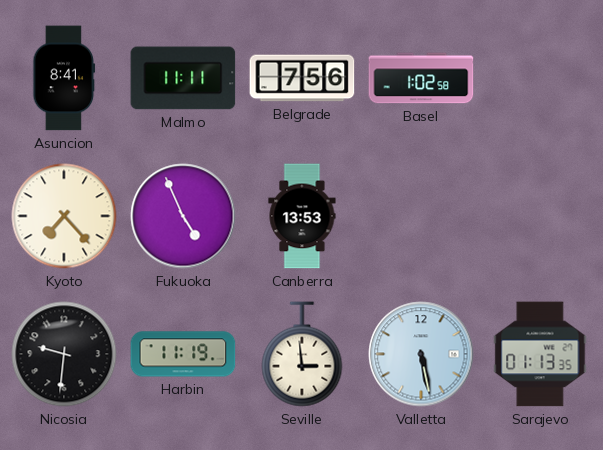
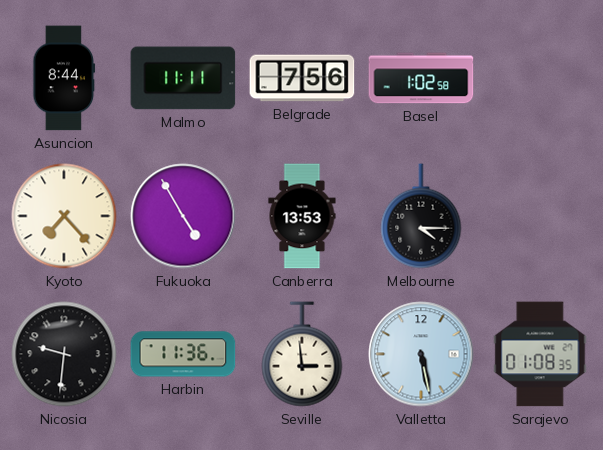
Asuncion: 8:41 -> 8:44
Fukuoka: 4:56 -> 4:55
Melbourne: none -> 4:15
Harbin: 11:19 -> 11:36
Sarajevo: 01:13 -> 01:08
